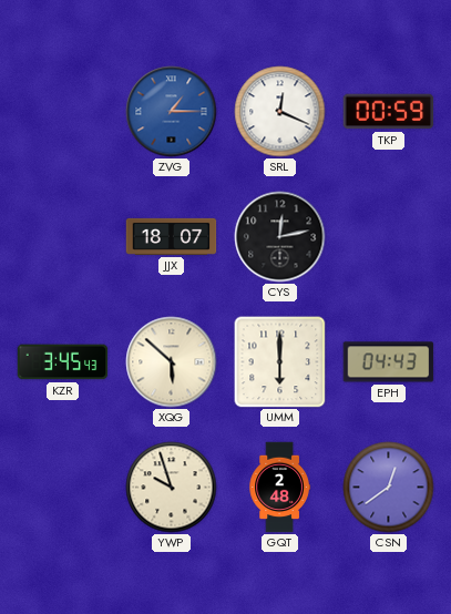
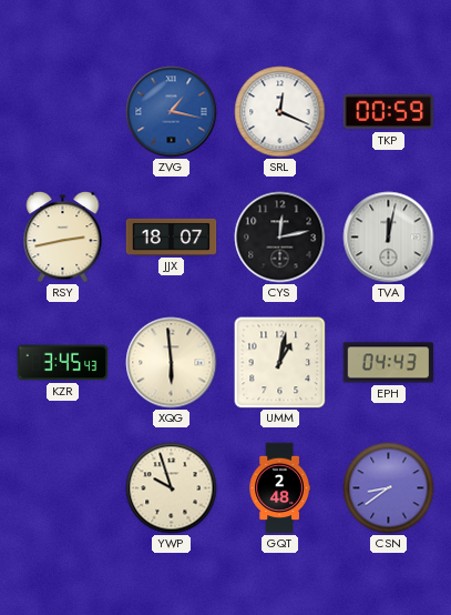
ZVG: 1:15 -> 1:17
RSY: none -> 2:43
TVA: none -> 12:02
XQG: 5:52 -> 5:59
UMM: 6:00 -> 1:02
CSN: 12:39 -> 8:39
